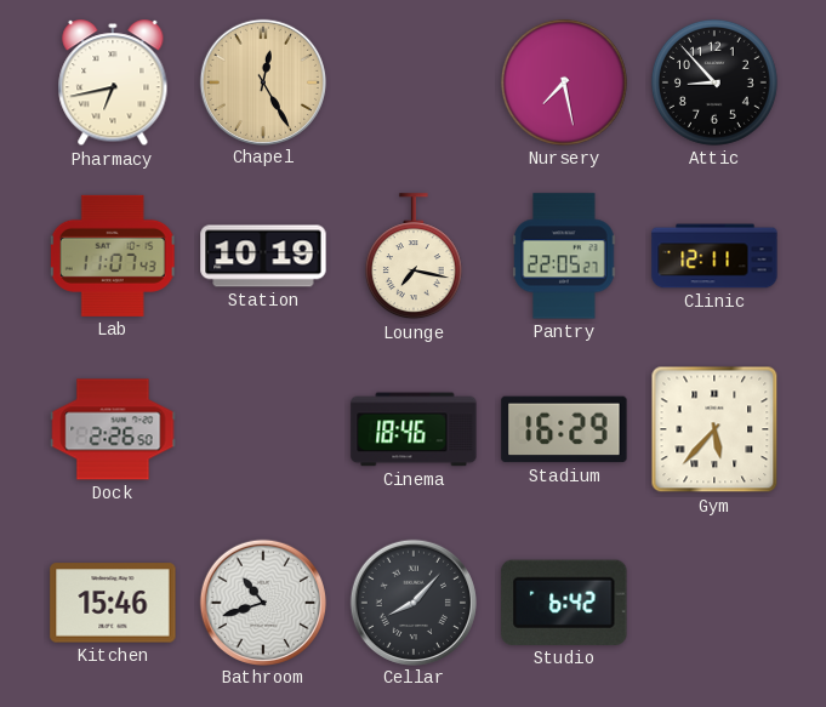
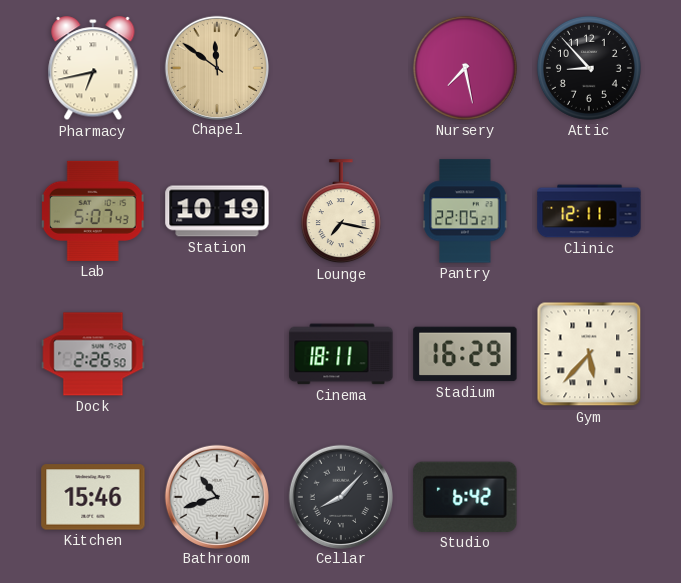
Chapel: 12:25 -> 11:51
Lab: 11:07 -> 5:07
Cinema: 18:46 -> 18:11
